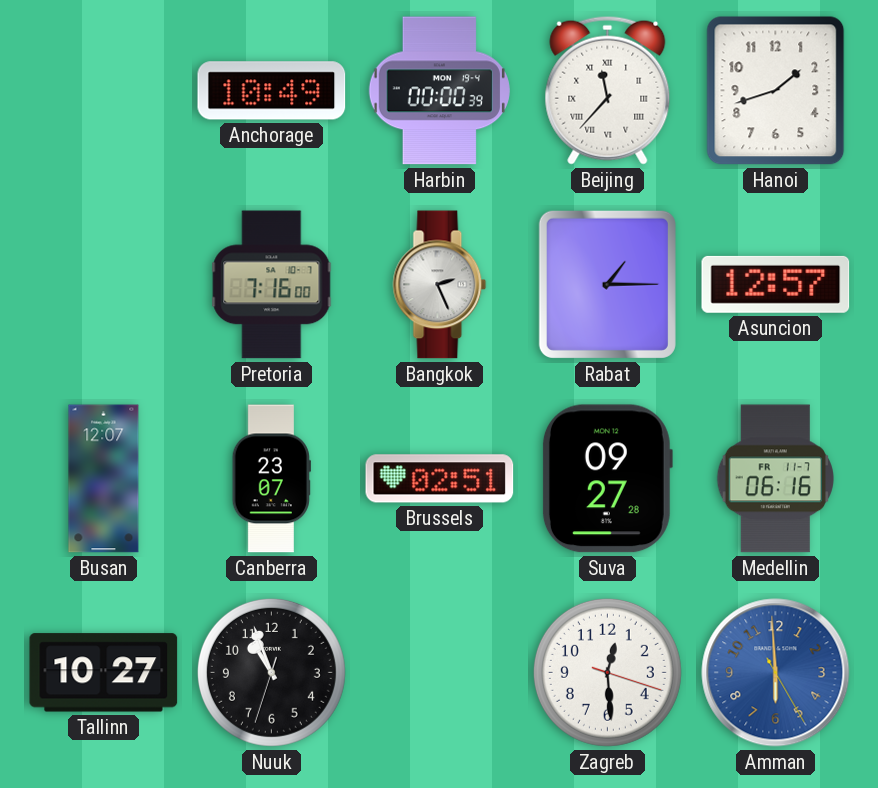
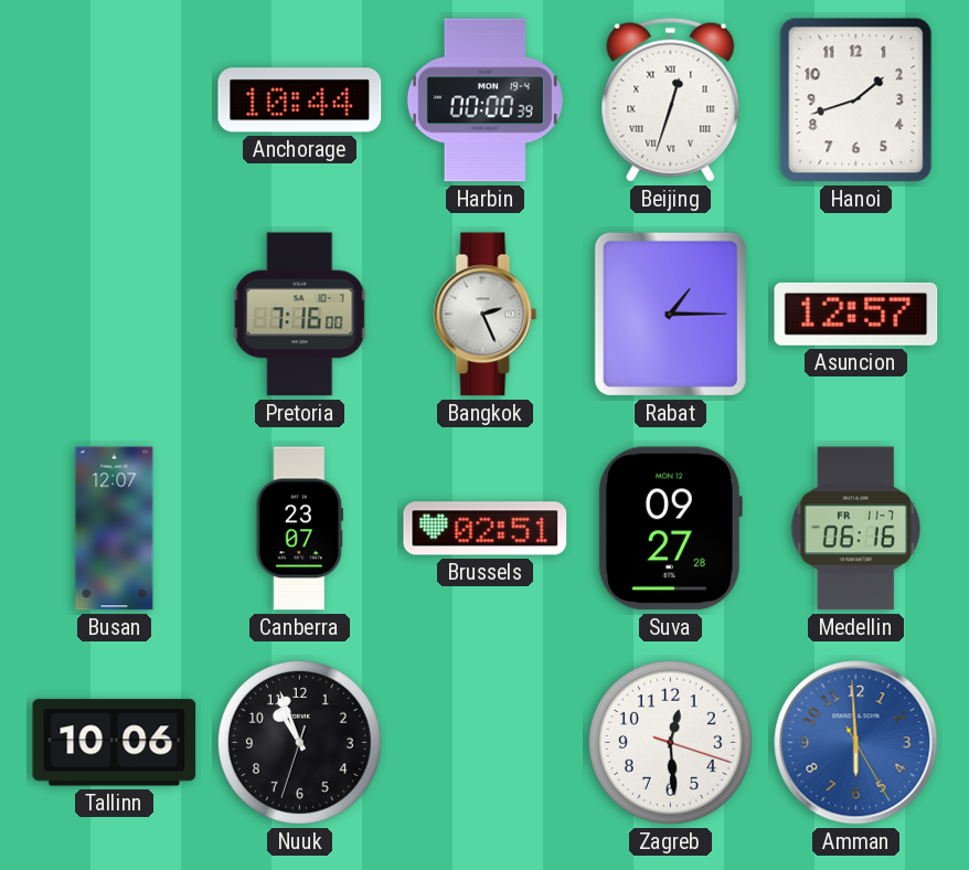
Anchorage: 10:49 -> 10:44
Beijing: 11:37 -> 12:33
Tallinn: 10:27 -> 10:06
